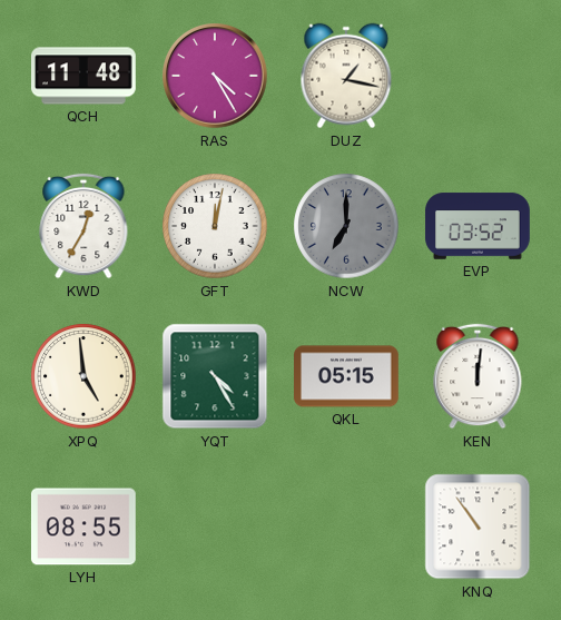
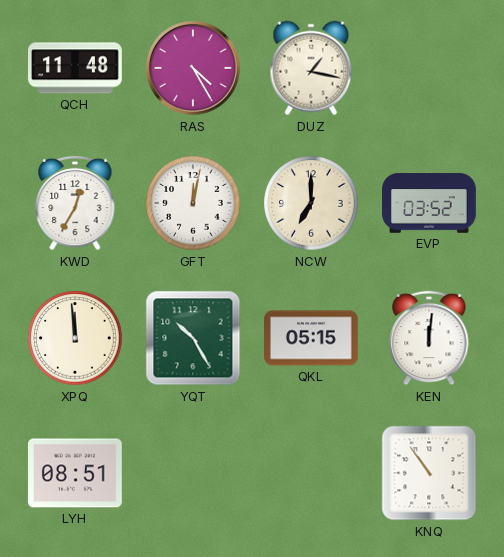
NCW dial: grey -> cream
XPQ: 4:59 -> 11:59
YQT: 4:25 -> 10:25
LYH: 08:55 -> 08:51
